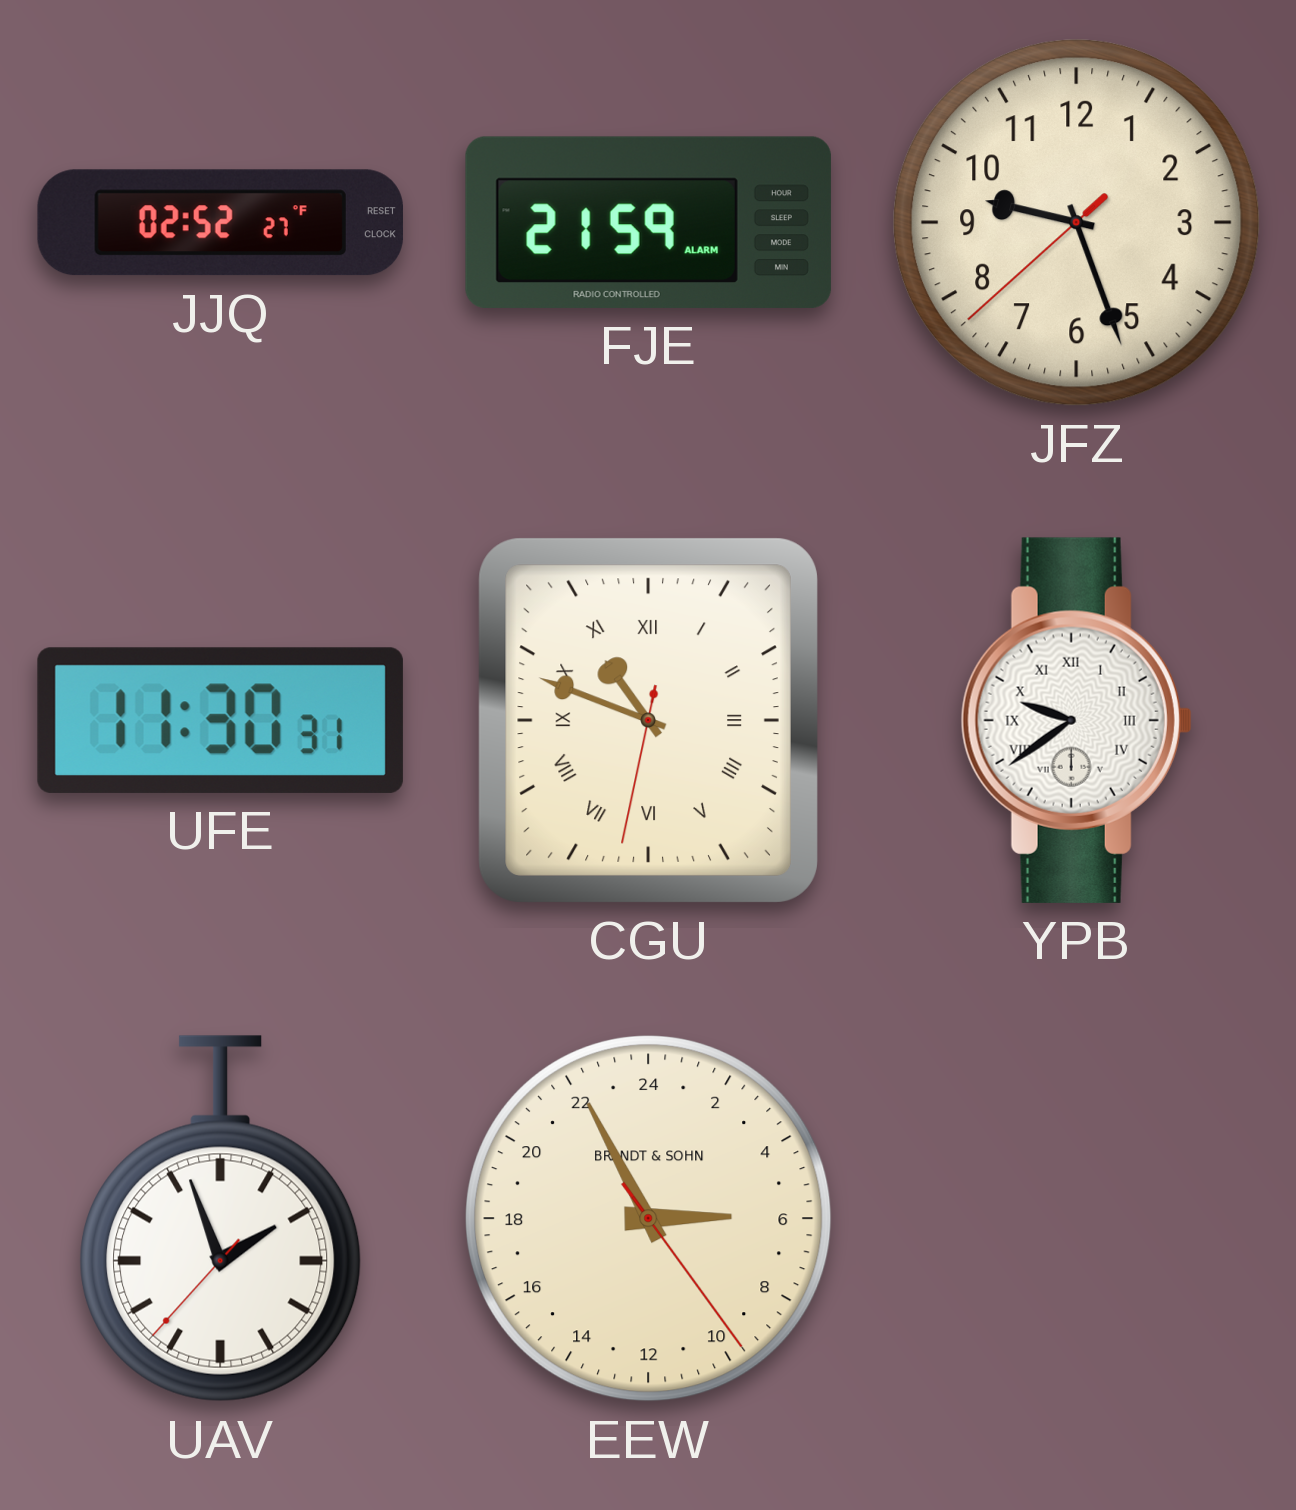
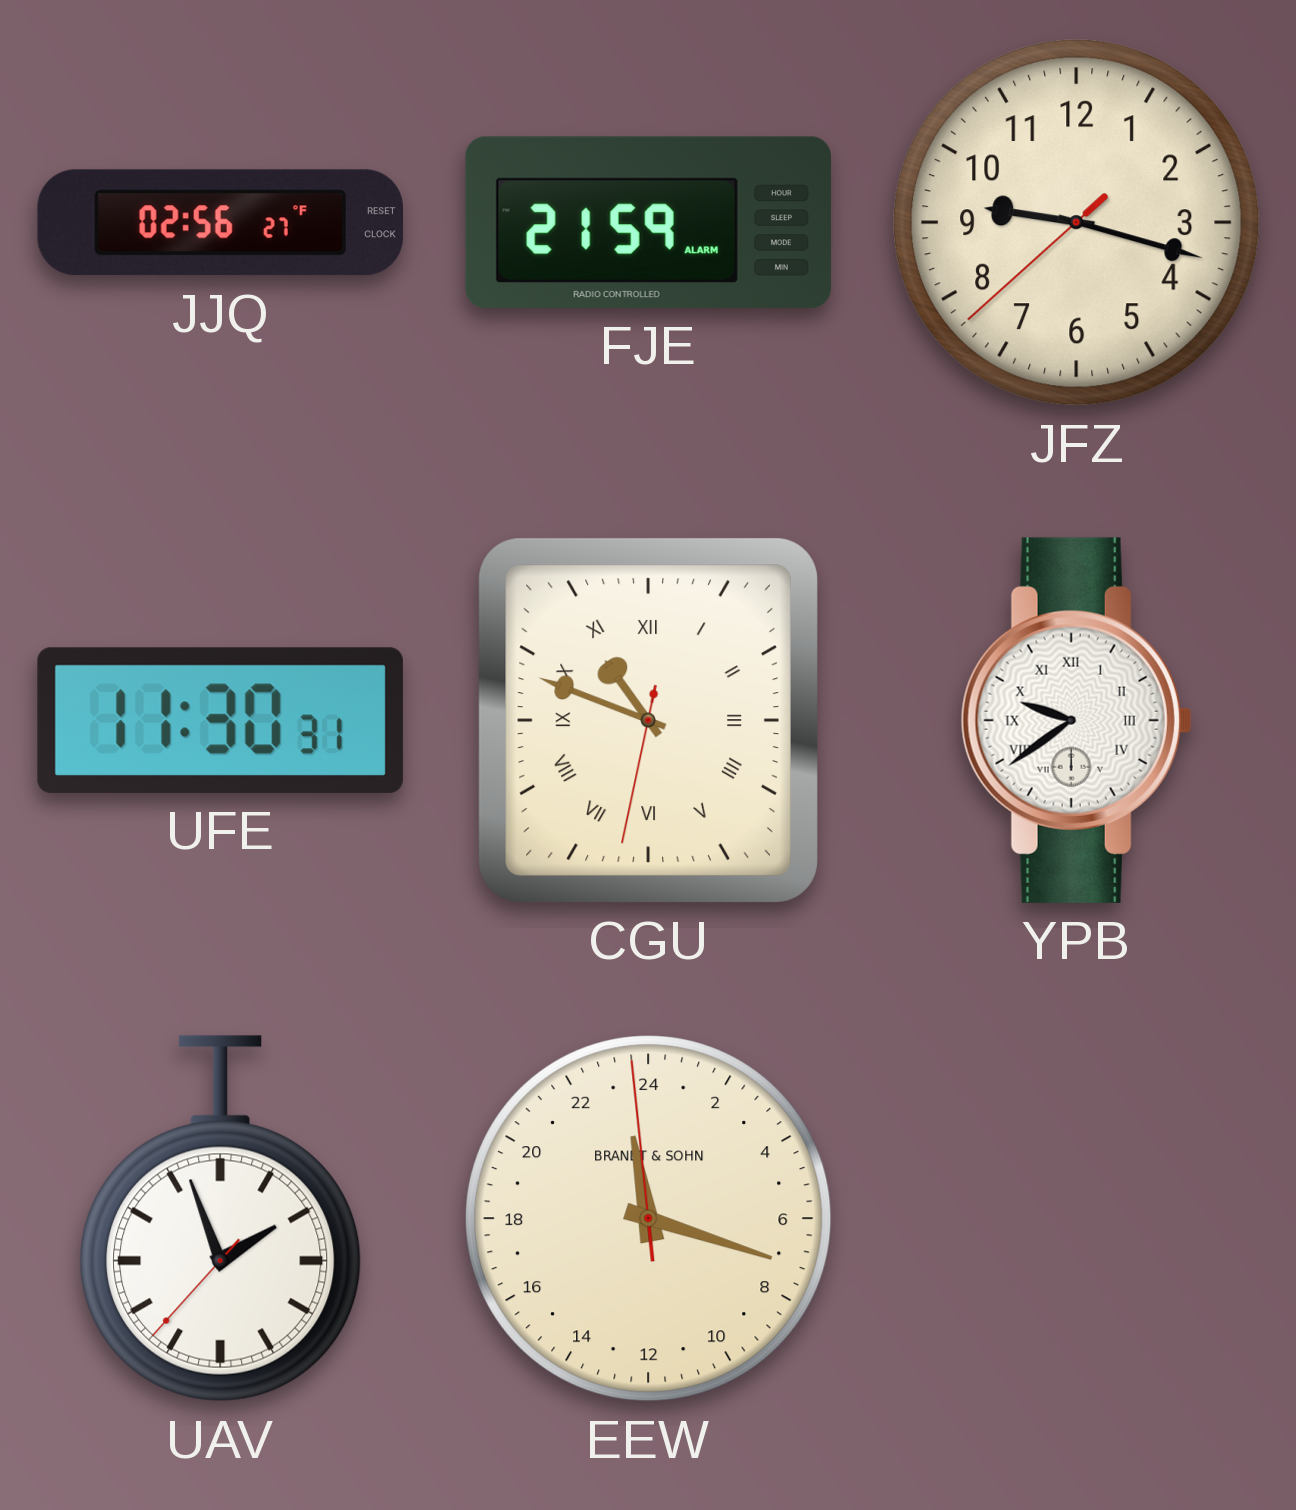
JJQ: 02:52 -> 02:56
JFZ: 9:26 -> 9:17
EEW: 5:55 -> 23:17
